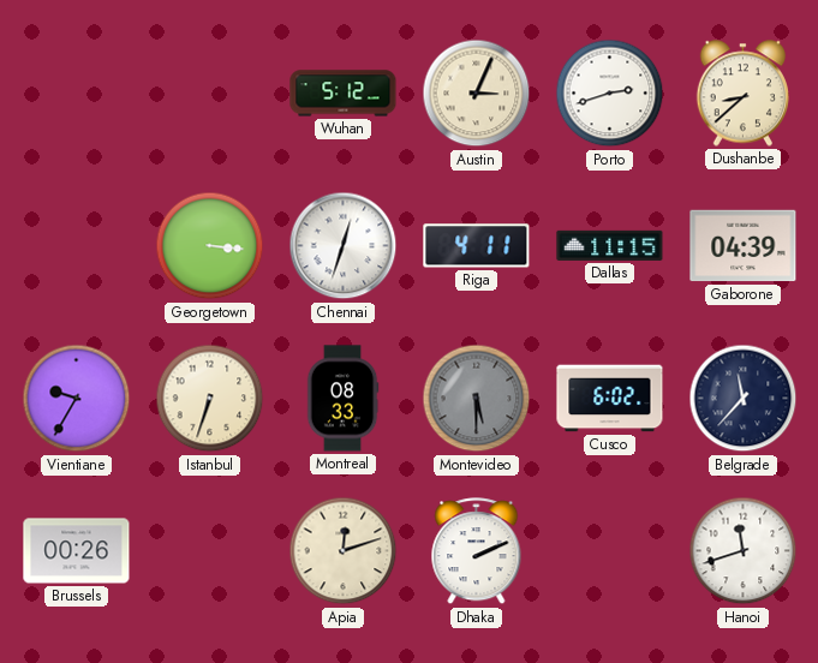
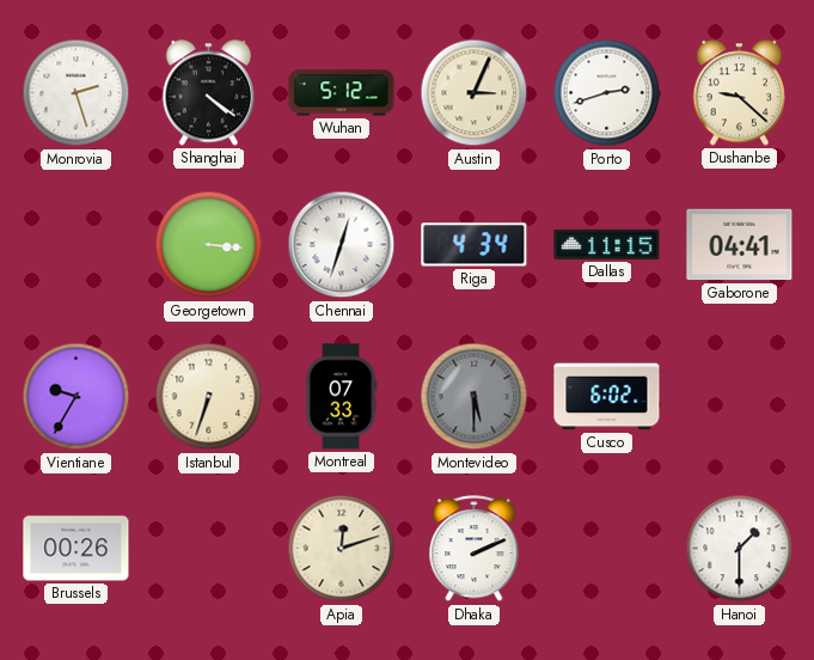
Monrovia: none -> 2:27
Shanghai: none -> 4:21
Dushanbe: 8:38 -> 9:22
Riga: 4:11 -> 4:34
Gaborone: 04:39 -> 04:41
Montreal: 08:33 -> 07:33
Belgrade: 11:37 -> none
Hanoi: 11:42 -> 1:30
